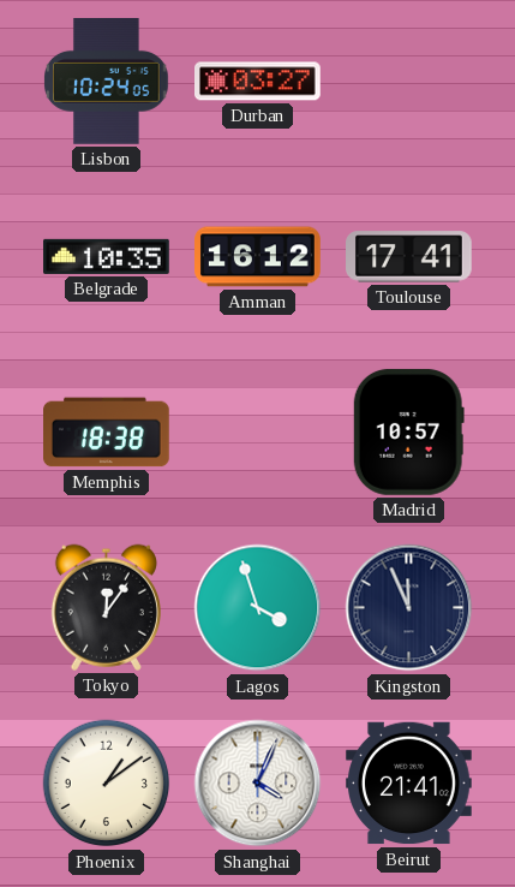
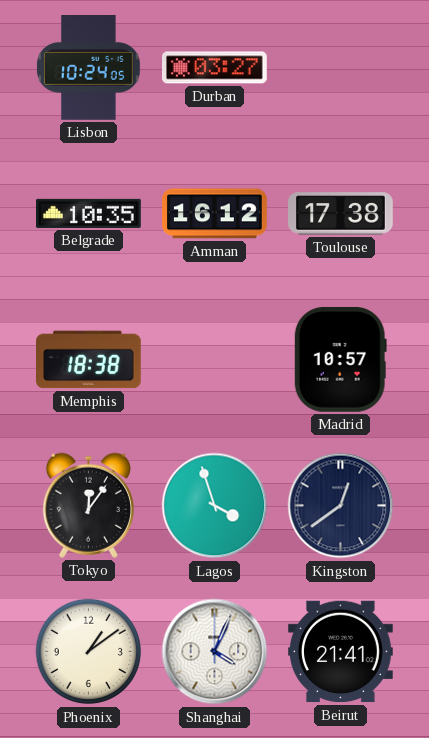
Toulouse: 17:41 -> 17:38
Kingston: 11:56 -> 12:39
